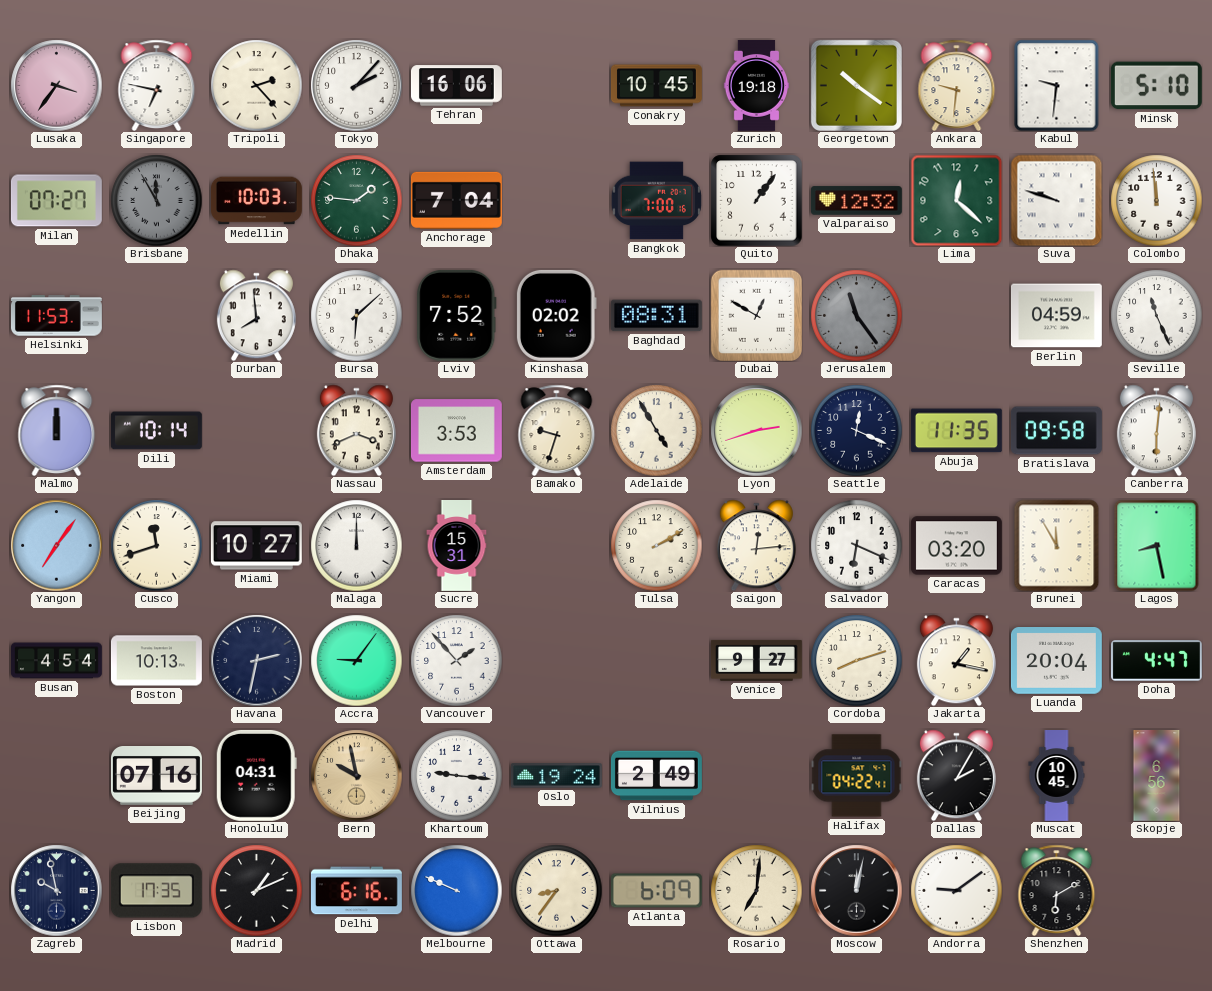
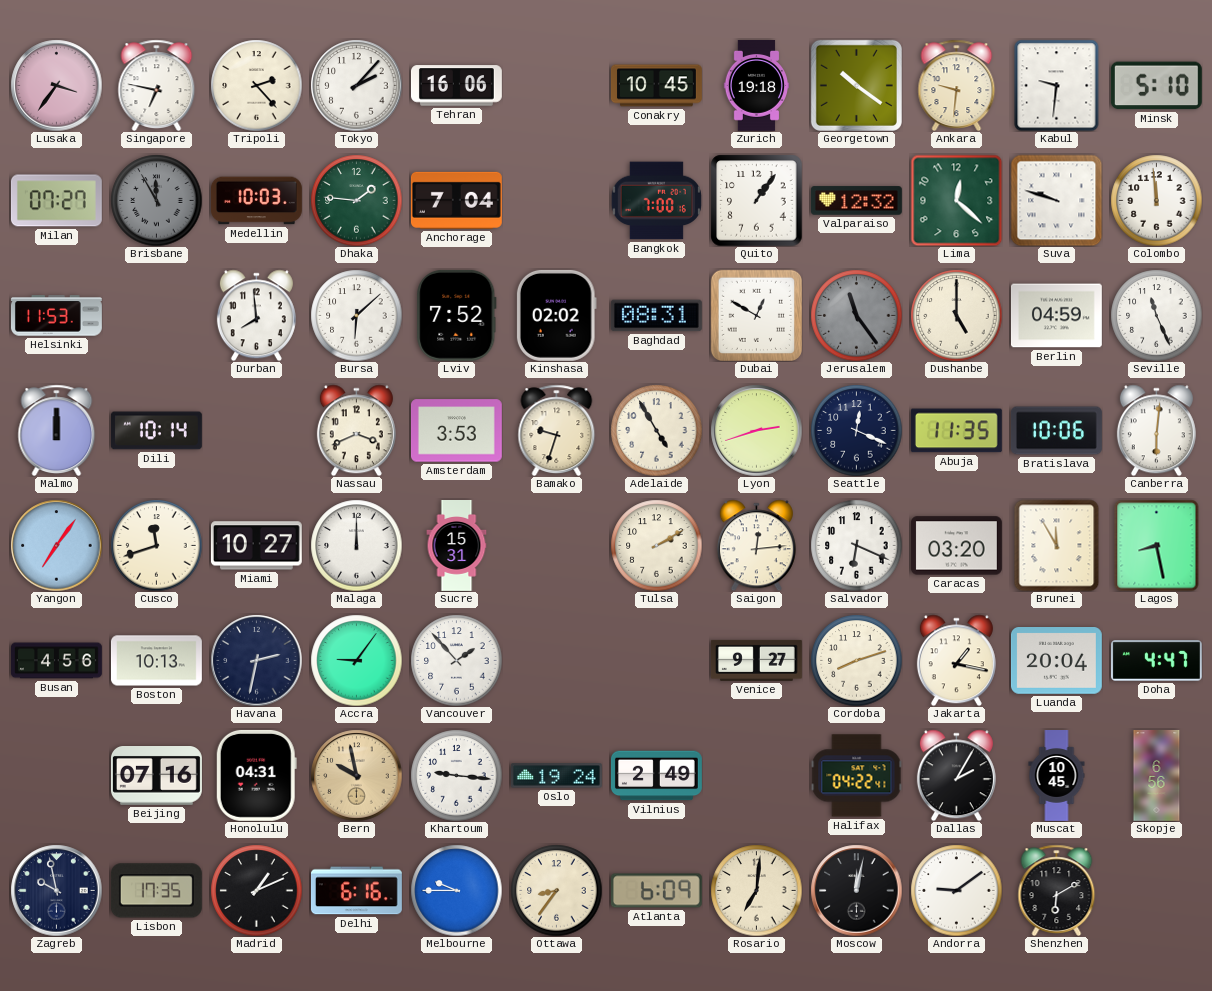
Dushanbe: none -> 5:00
Bratislava: 09:58 -> 10:06
Busan: 4:54 -> 4:56
Melbourne: 9:49 -> 9:45
